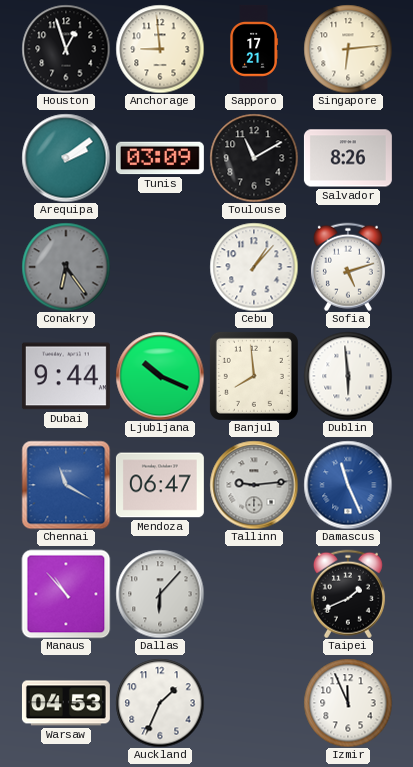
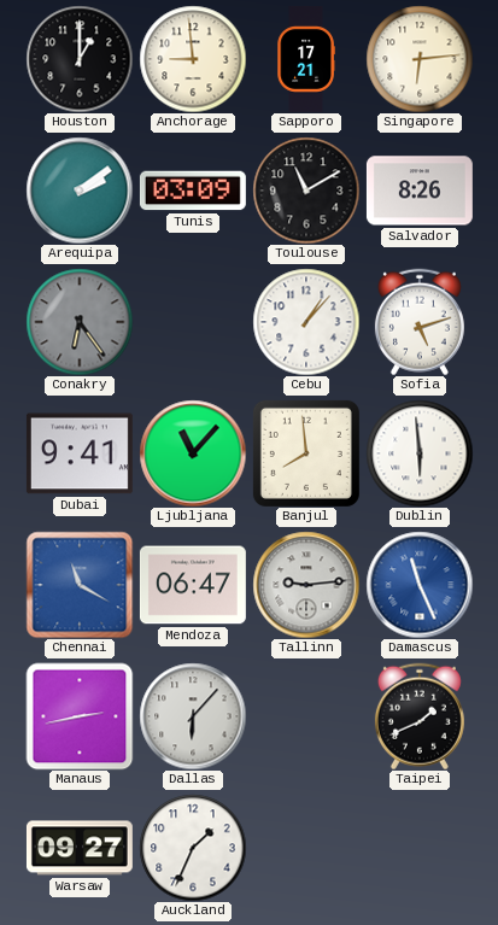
Houston: 12:57 -> 1:00
Dubai: 9:44 -> 9:41
Ljubljana: 10:19 -> 11:07
Manaus: 10:53 -> 2:43
Warsaw: 04:53 -> 09:27
Izmir: 11:56 -> none
